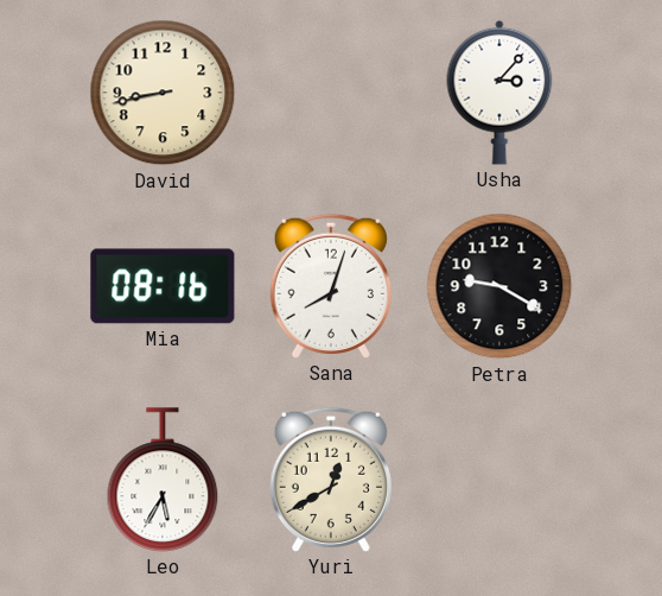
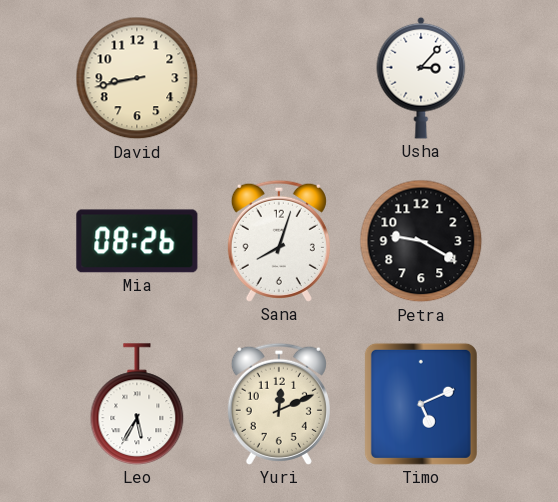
Mia: 08:16 -> 08:26
Yuri: 12:40 -> 12:11
Timo: none -> 5:11
